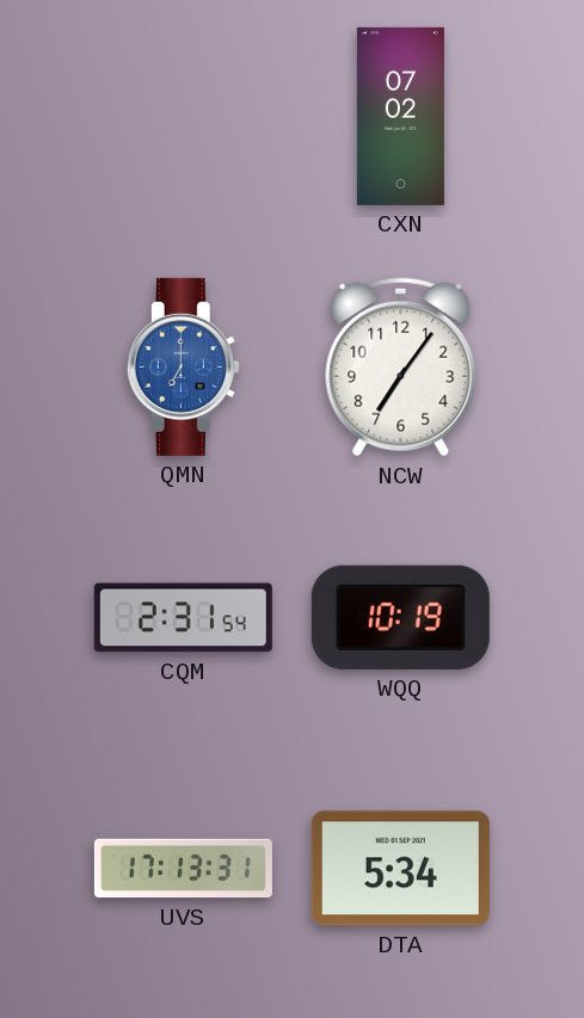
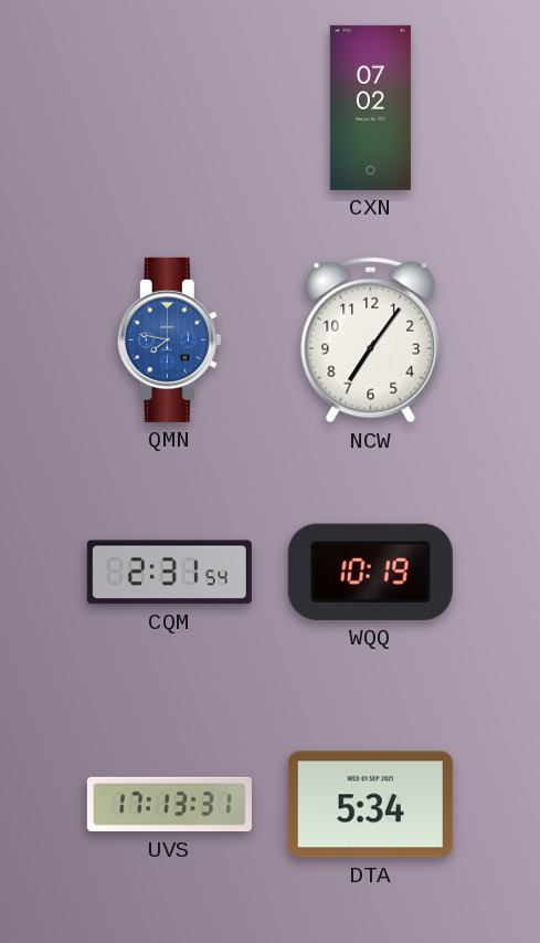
QMN: 7:00 -> 7:47
